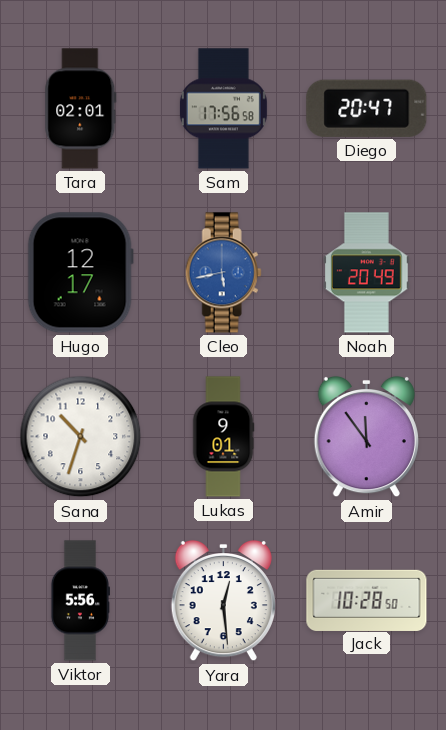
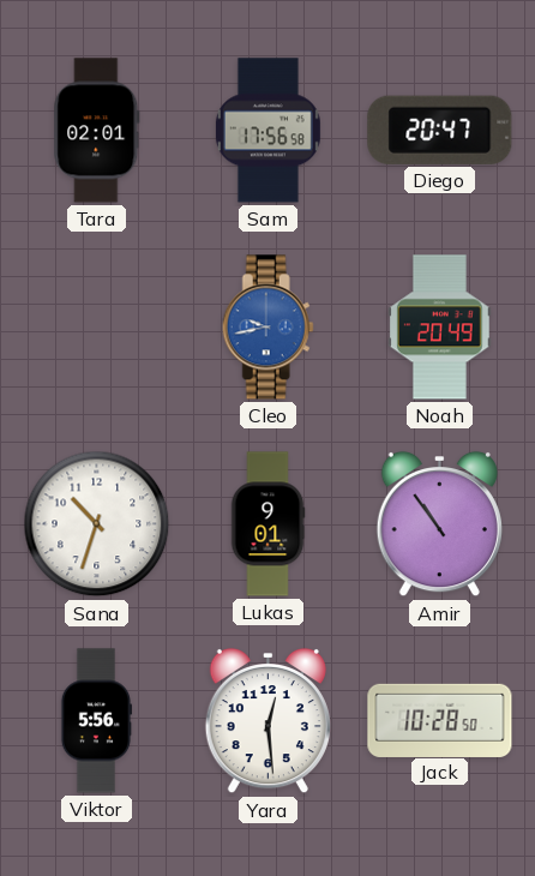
Hugo: 12:17 -> none
Cleo: 5:43 -> 9:43
Amir: 11:54 -> 10:54
